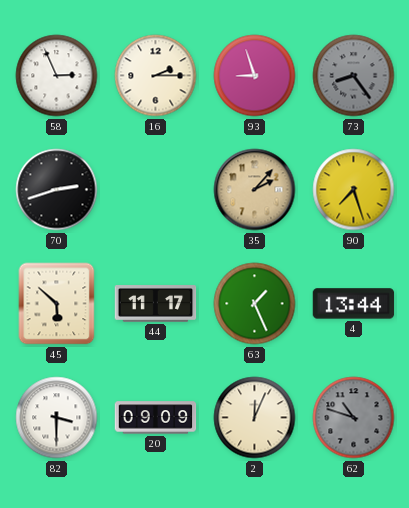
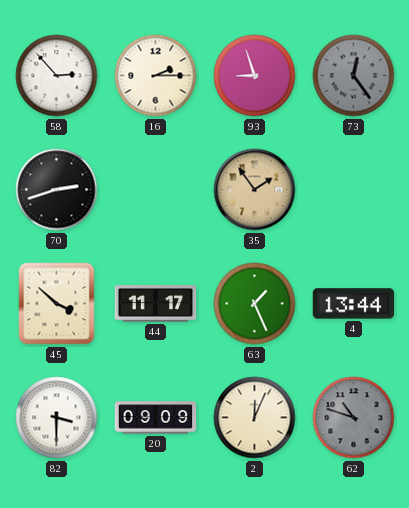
58: 2:56 -> 2:53
73: 8:24 -> 12:24
35: 2:07 -> 1:54
90: 7:27 -> none
45: 5:52 -> 3:52
